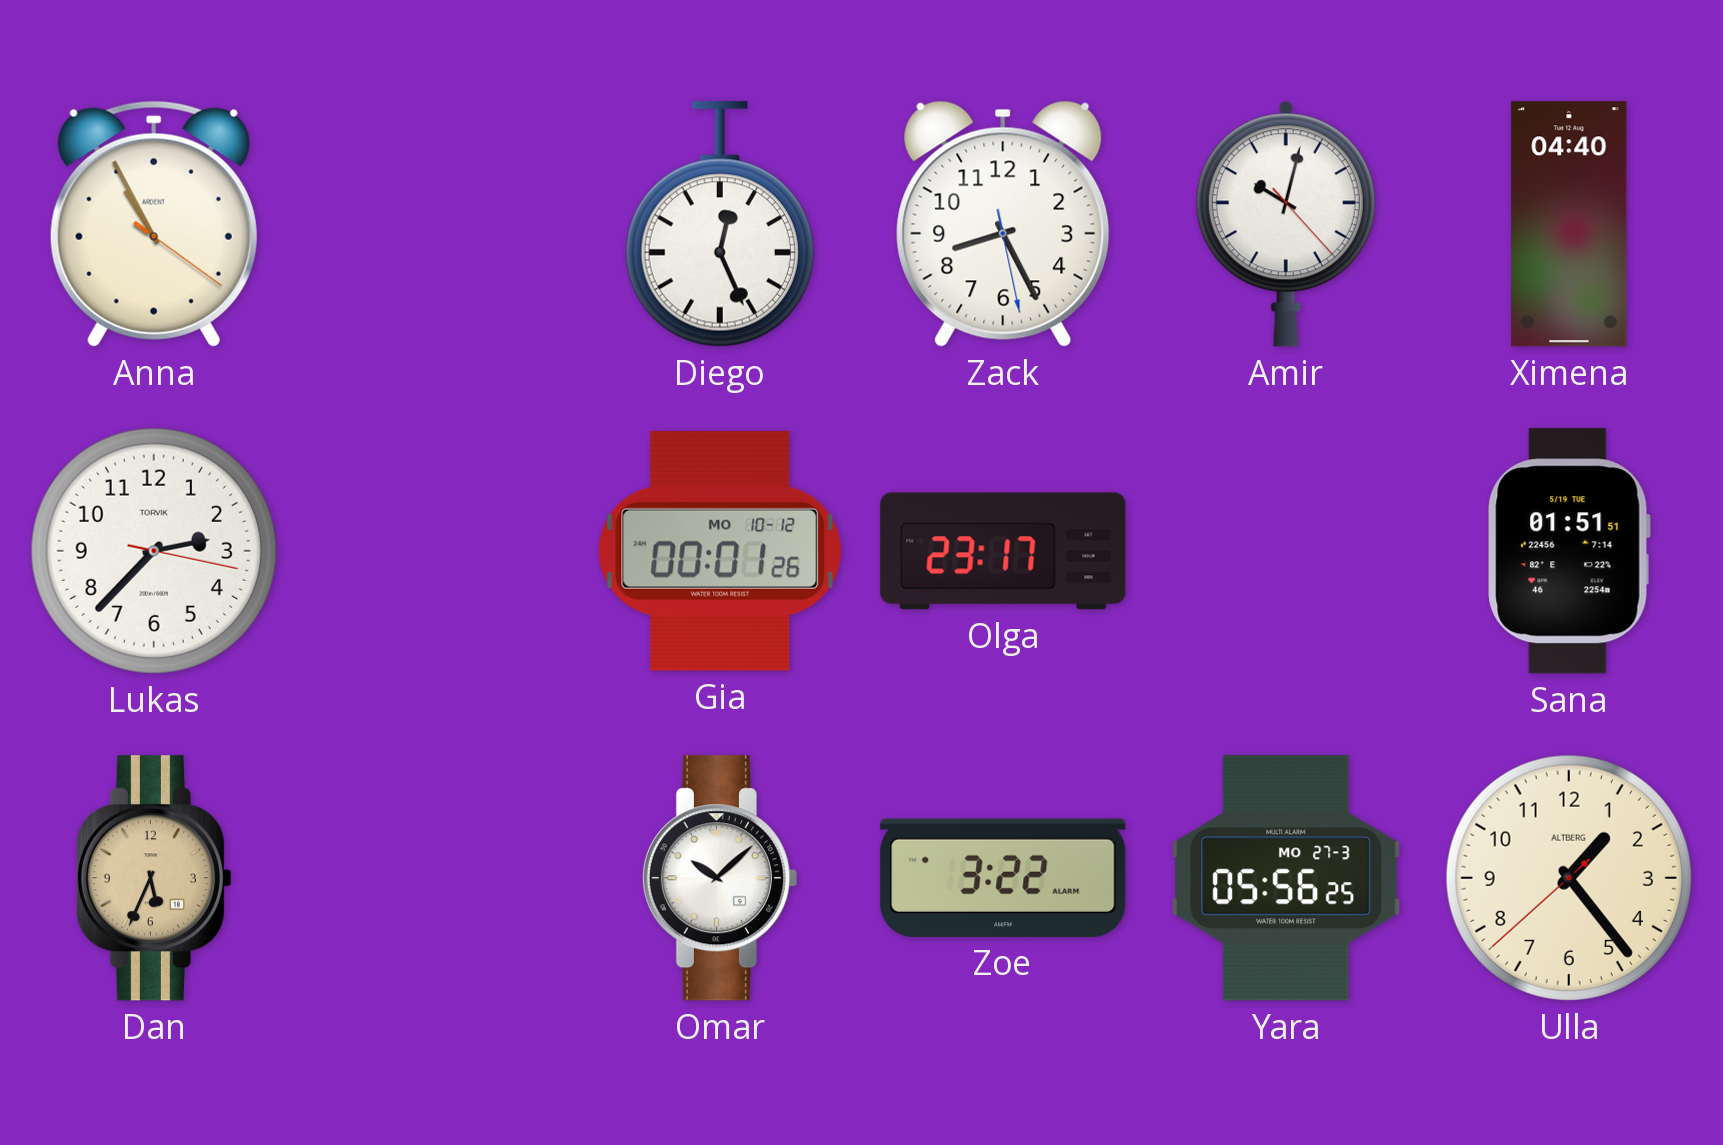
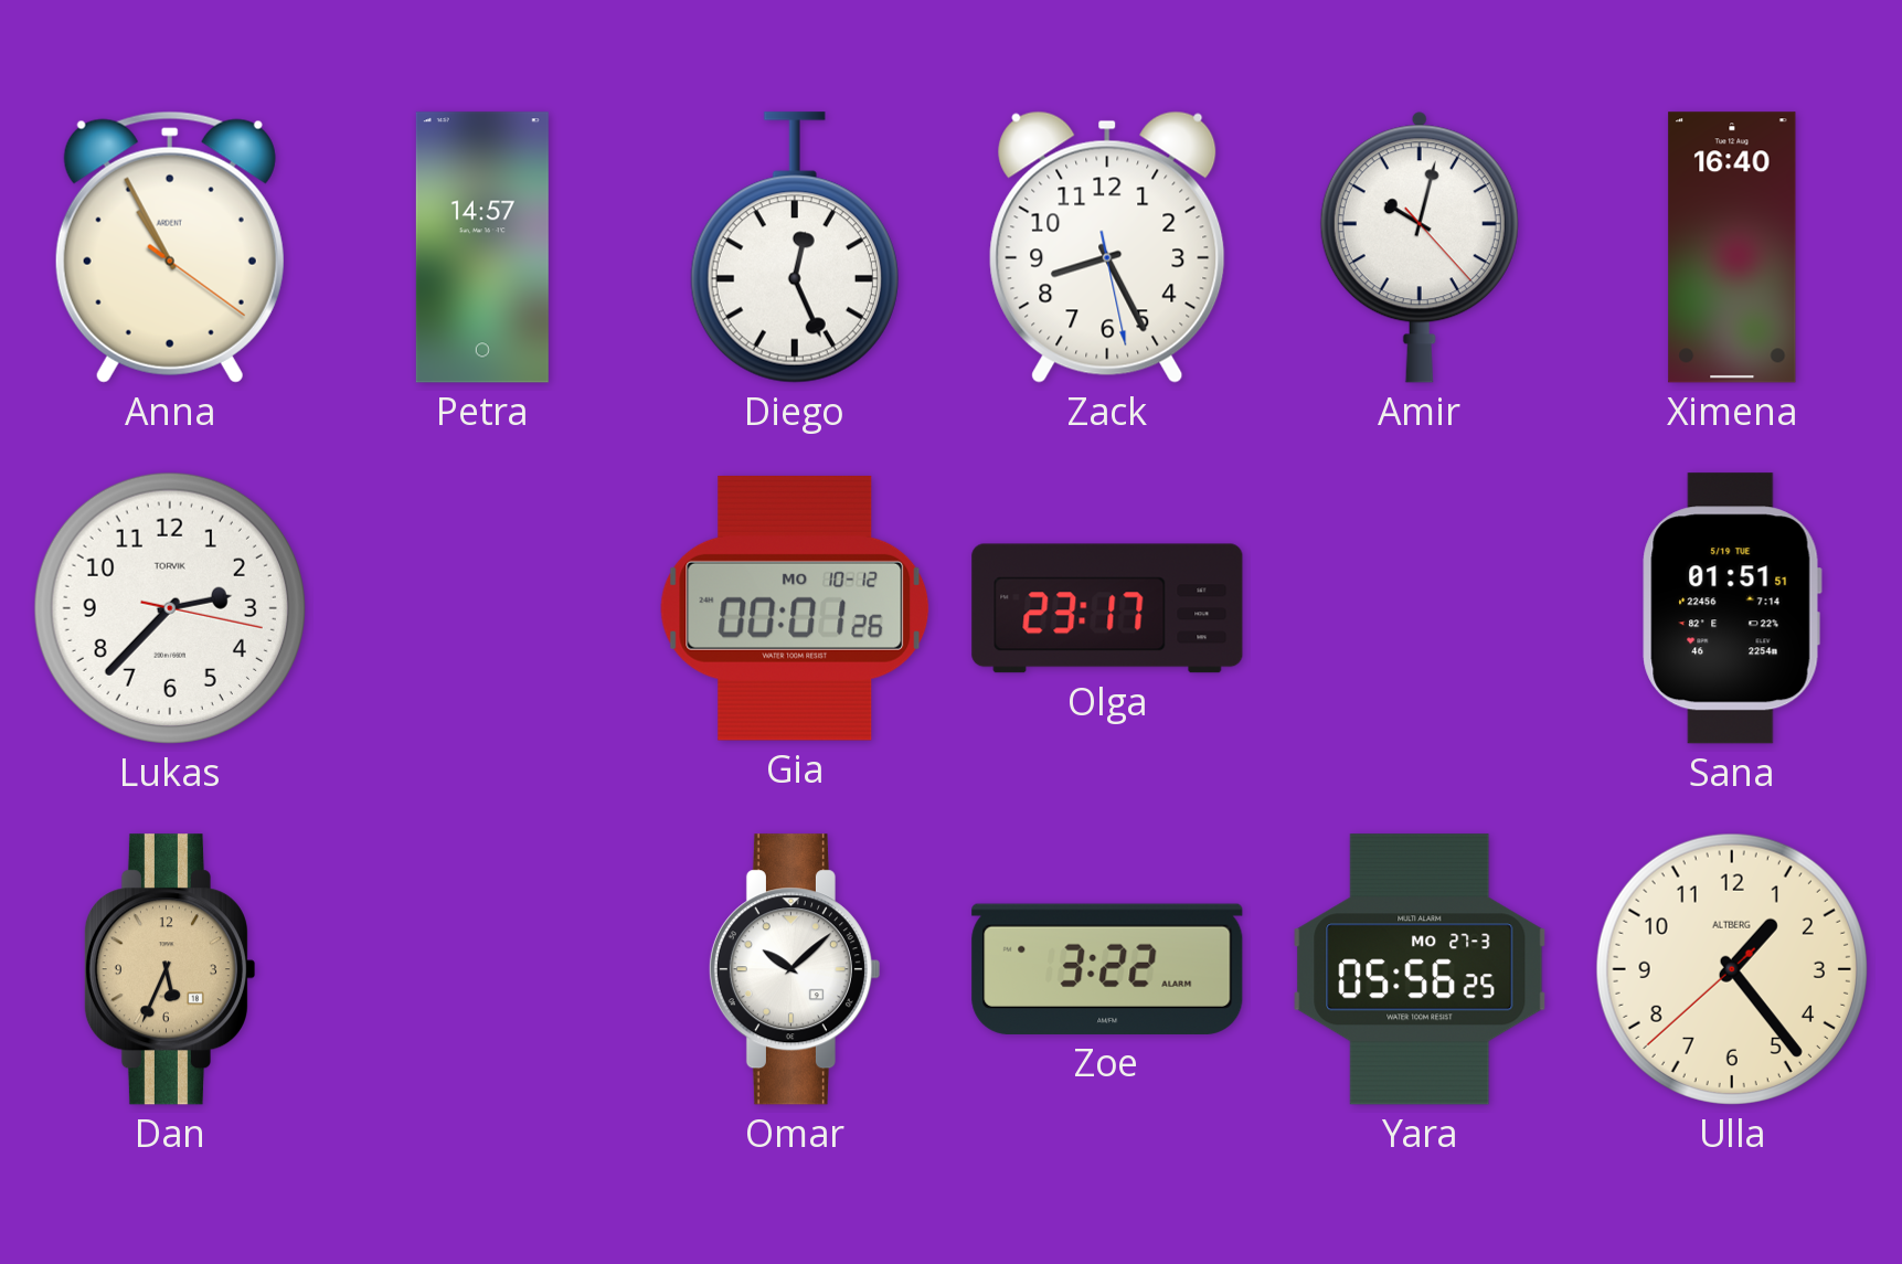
Petra: none -> 14:57
Ximena: 04:40 -> 16:40
